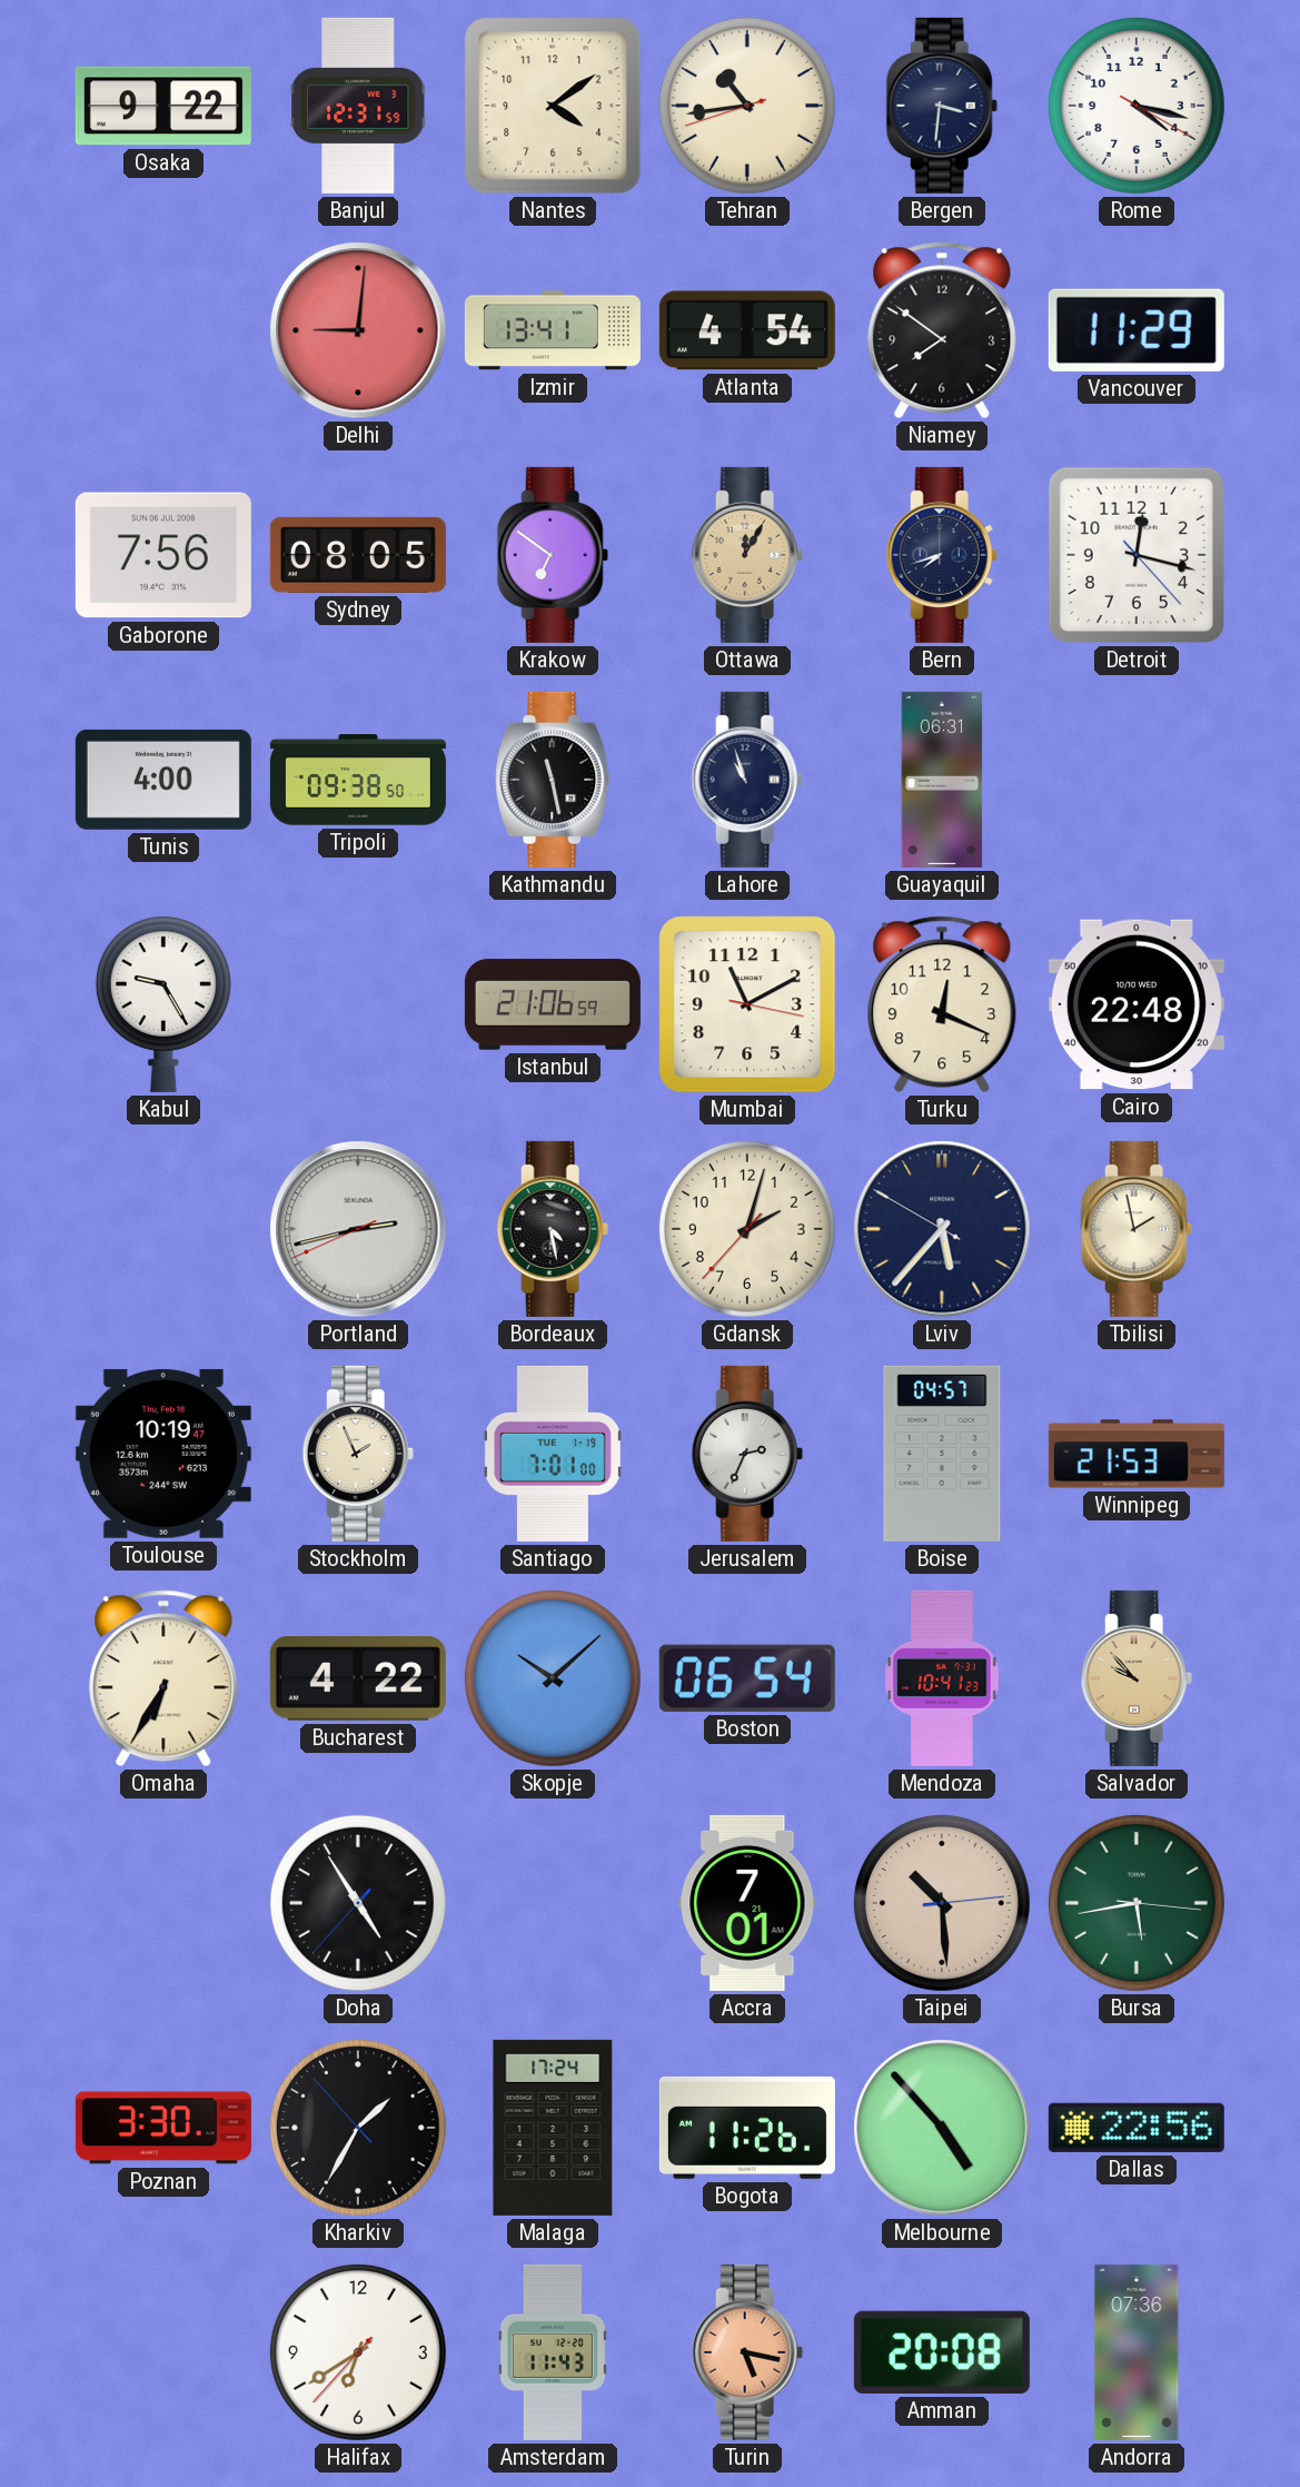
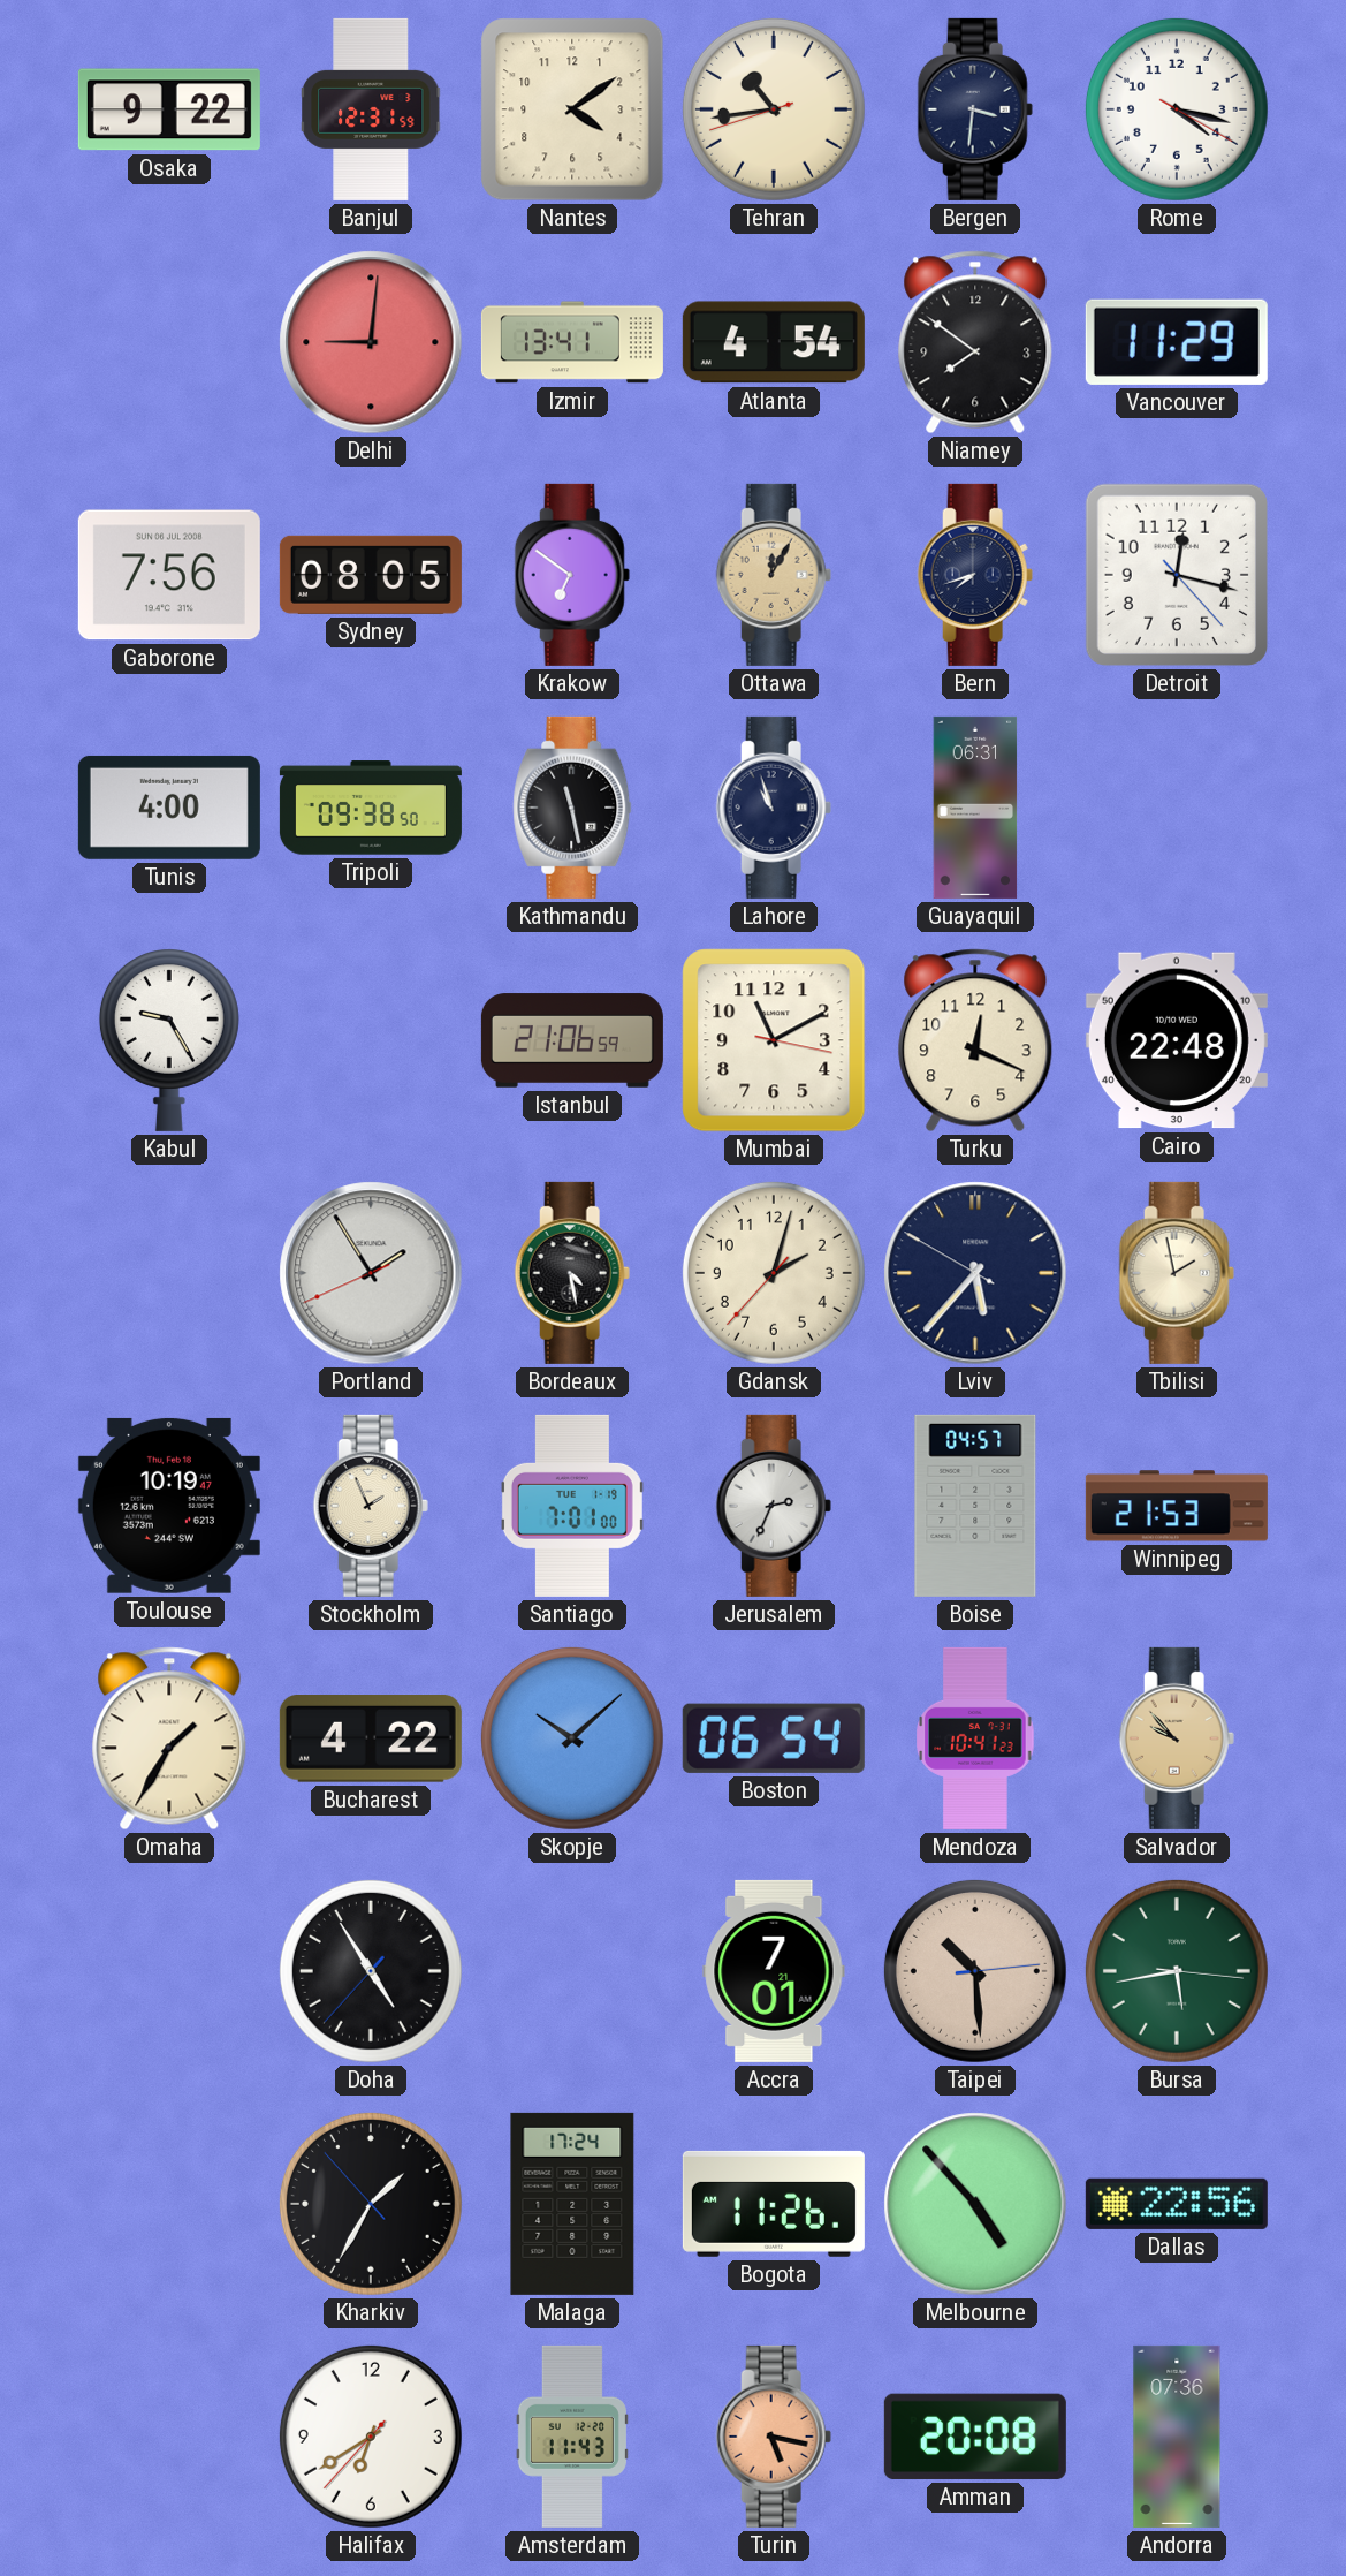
Portland: 2:42 -> 1:54
Omaha: 6:35 -> 1:35
Poznan: 3:30 -> none
